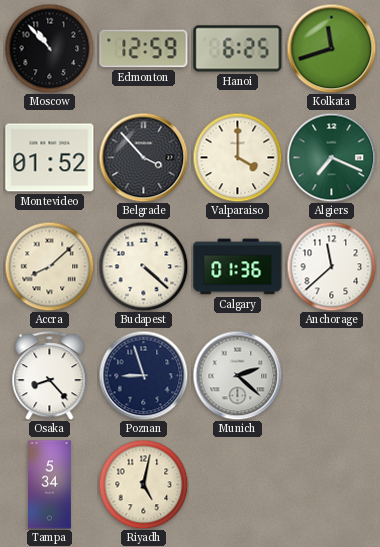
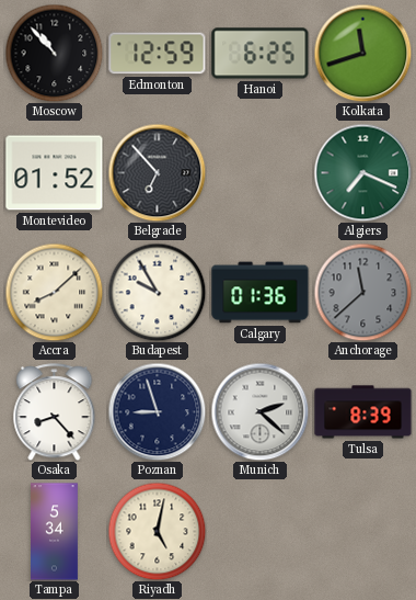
Belgrade: 3:53 -> 6:53
Valparaiso: 4:00 -> none
Budapest: 4:22 -> 9:55
Anchorage dial: white -> grey
Tulsa: none -> 8:39
